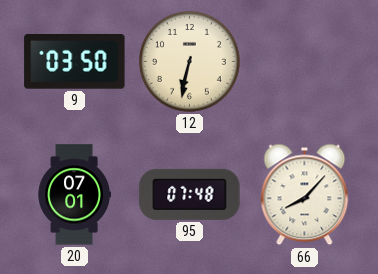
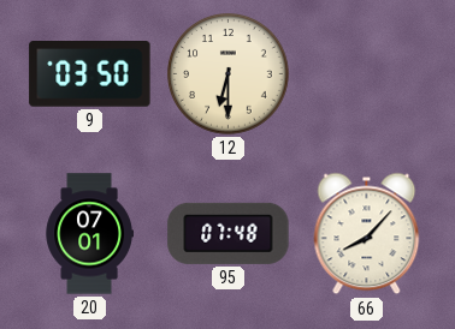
12: 6:32 -> 6:30
